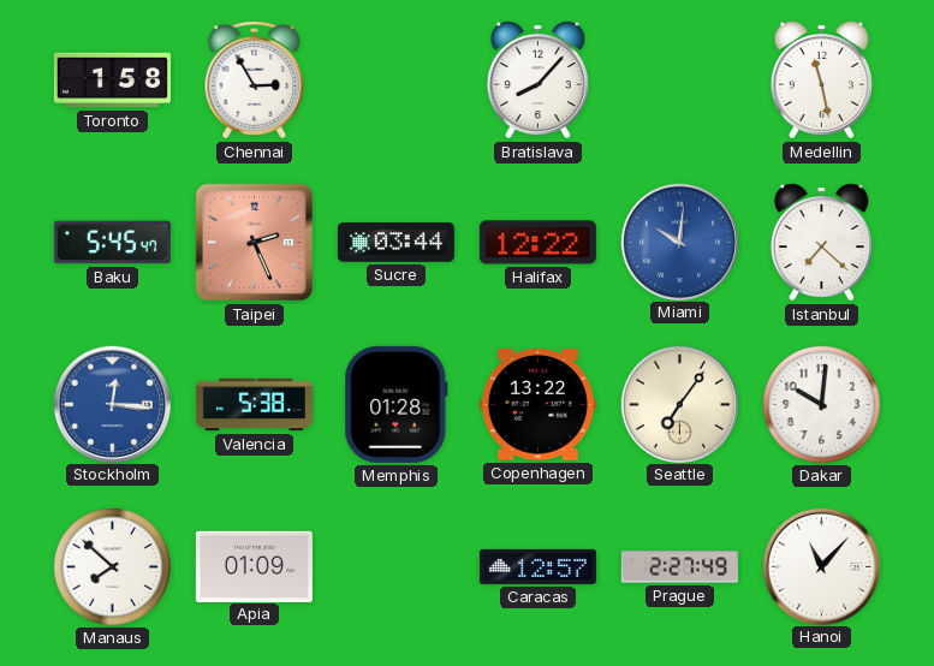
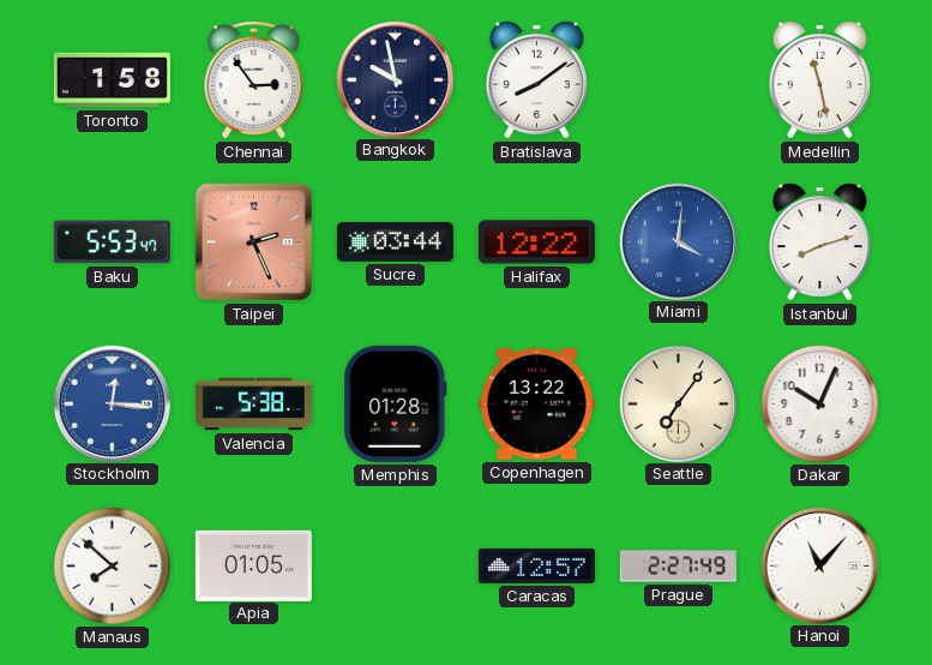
Chennai: 2:55 -> 2:54
Bangkok: none -> 9:58
Bratislava: 8:07 -> 8:09
Baku: 5:45 -> 5:53
Miami: 10:01 -> 4:01
Istanbul: 7:22 -> 8:12
Dakar: 10:01 -> 10:04
Apia: 01:09 -> 01:05
